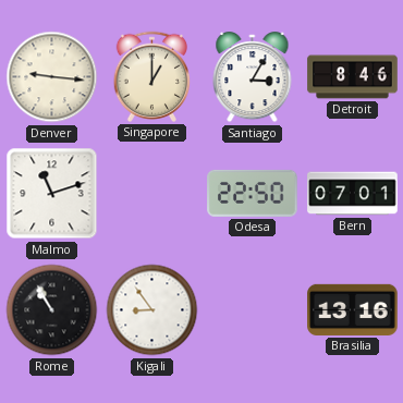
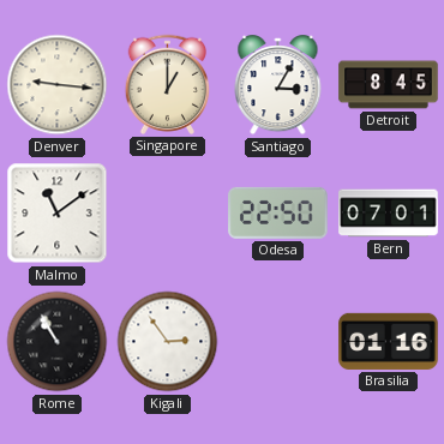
Detroit: 8:46 -> 8:45
Malmo: 11:12 -> 11:09
Kigali: 8:54 -> 2:54
Brasilia: 13:16 -> 01:16
